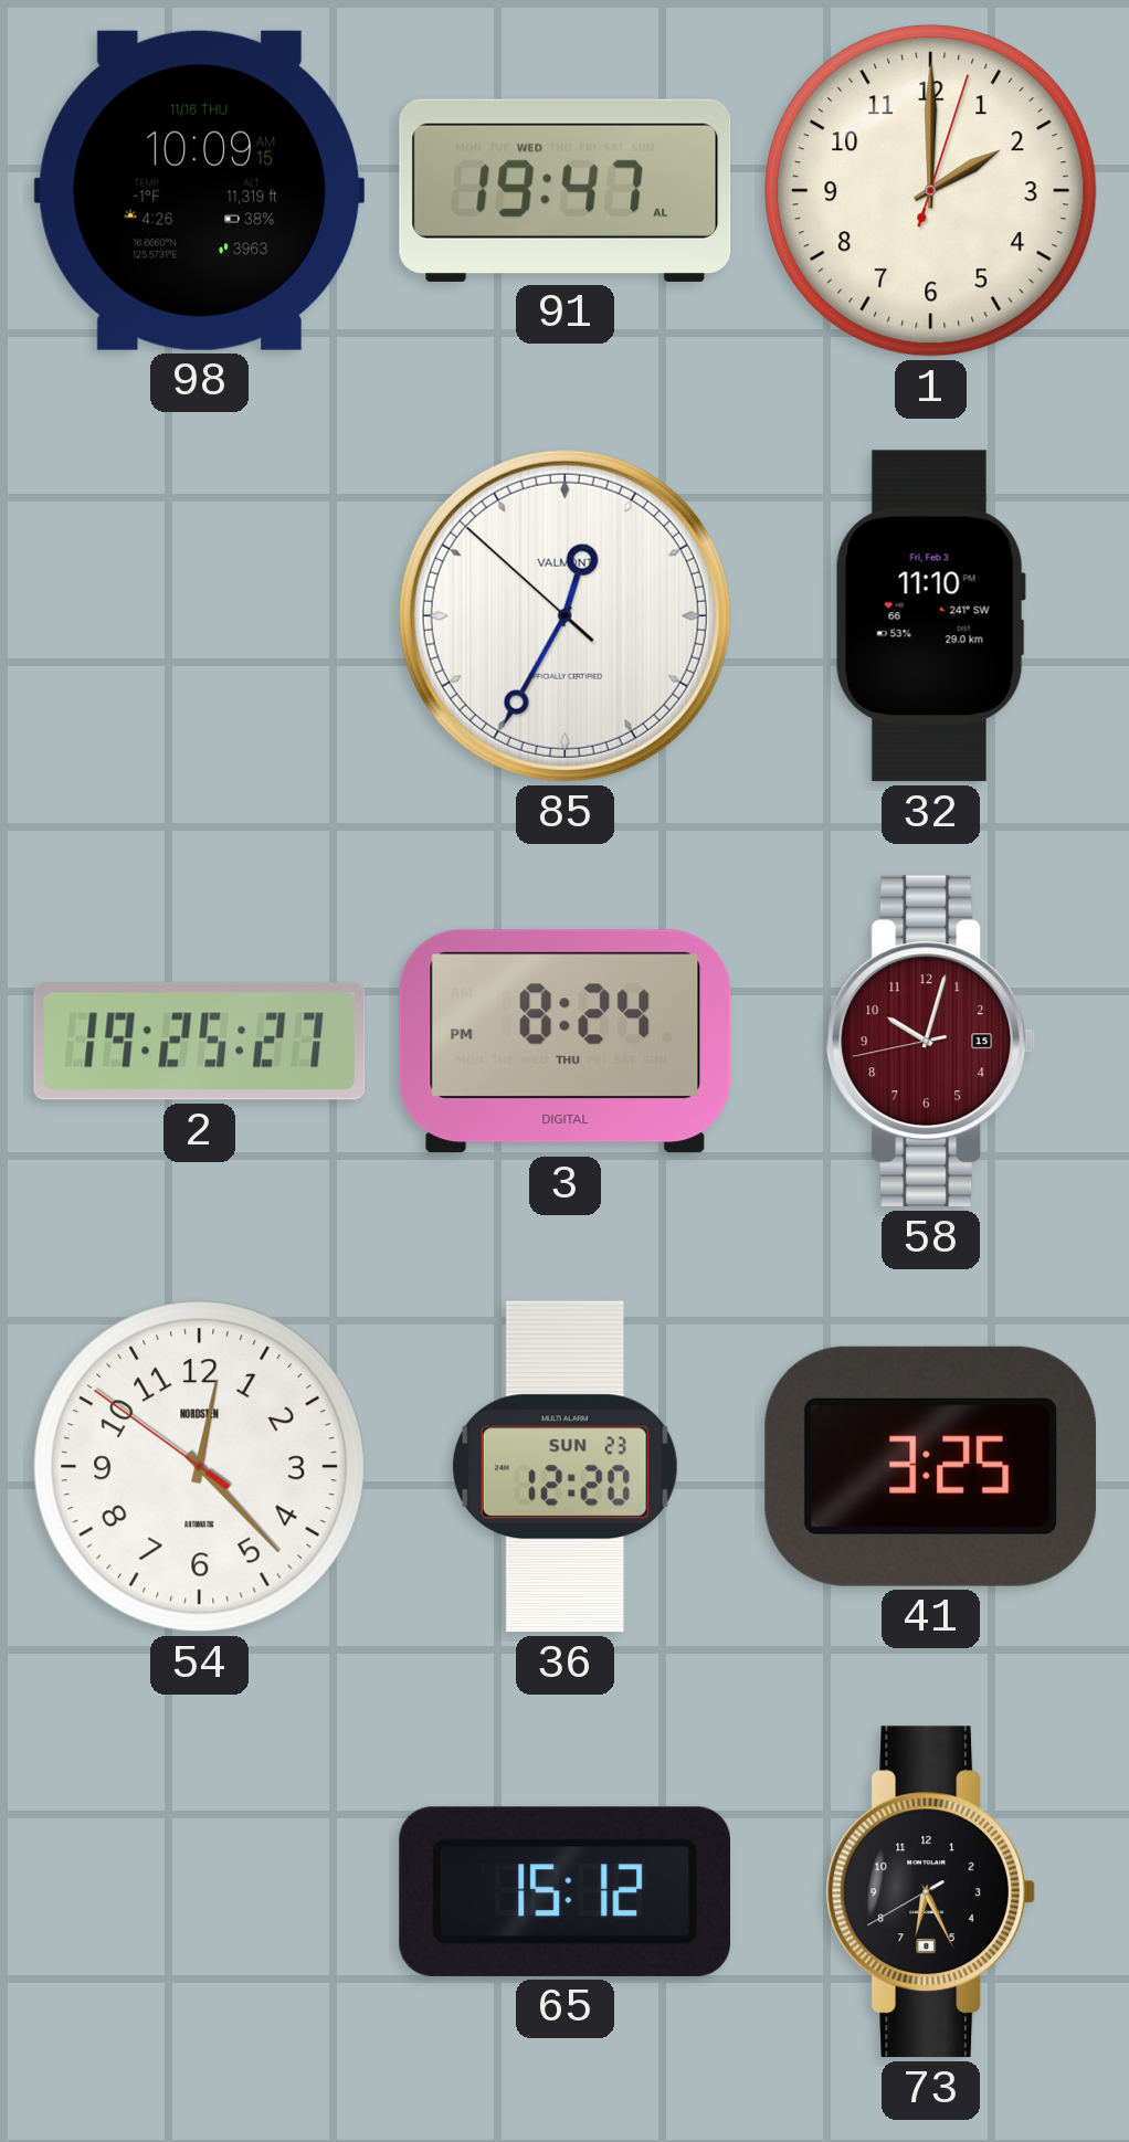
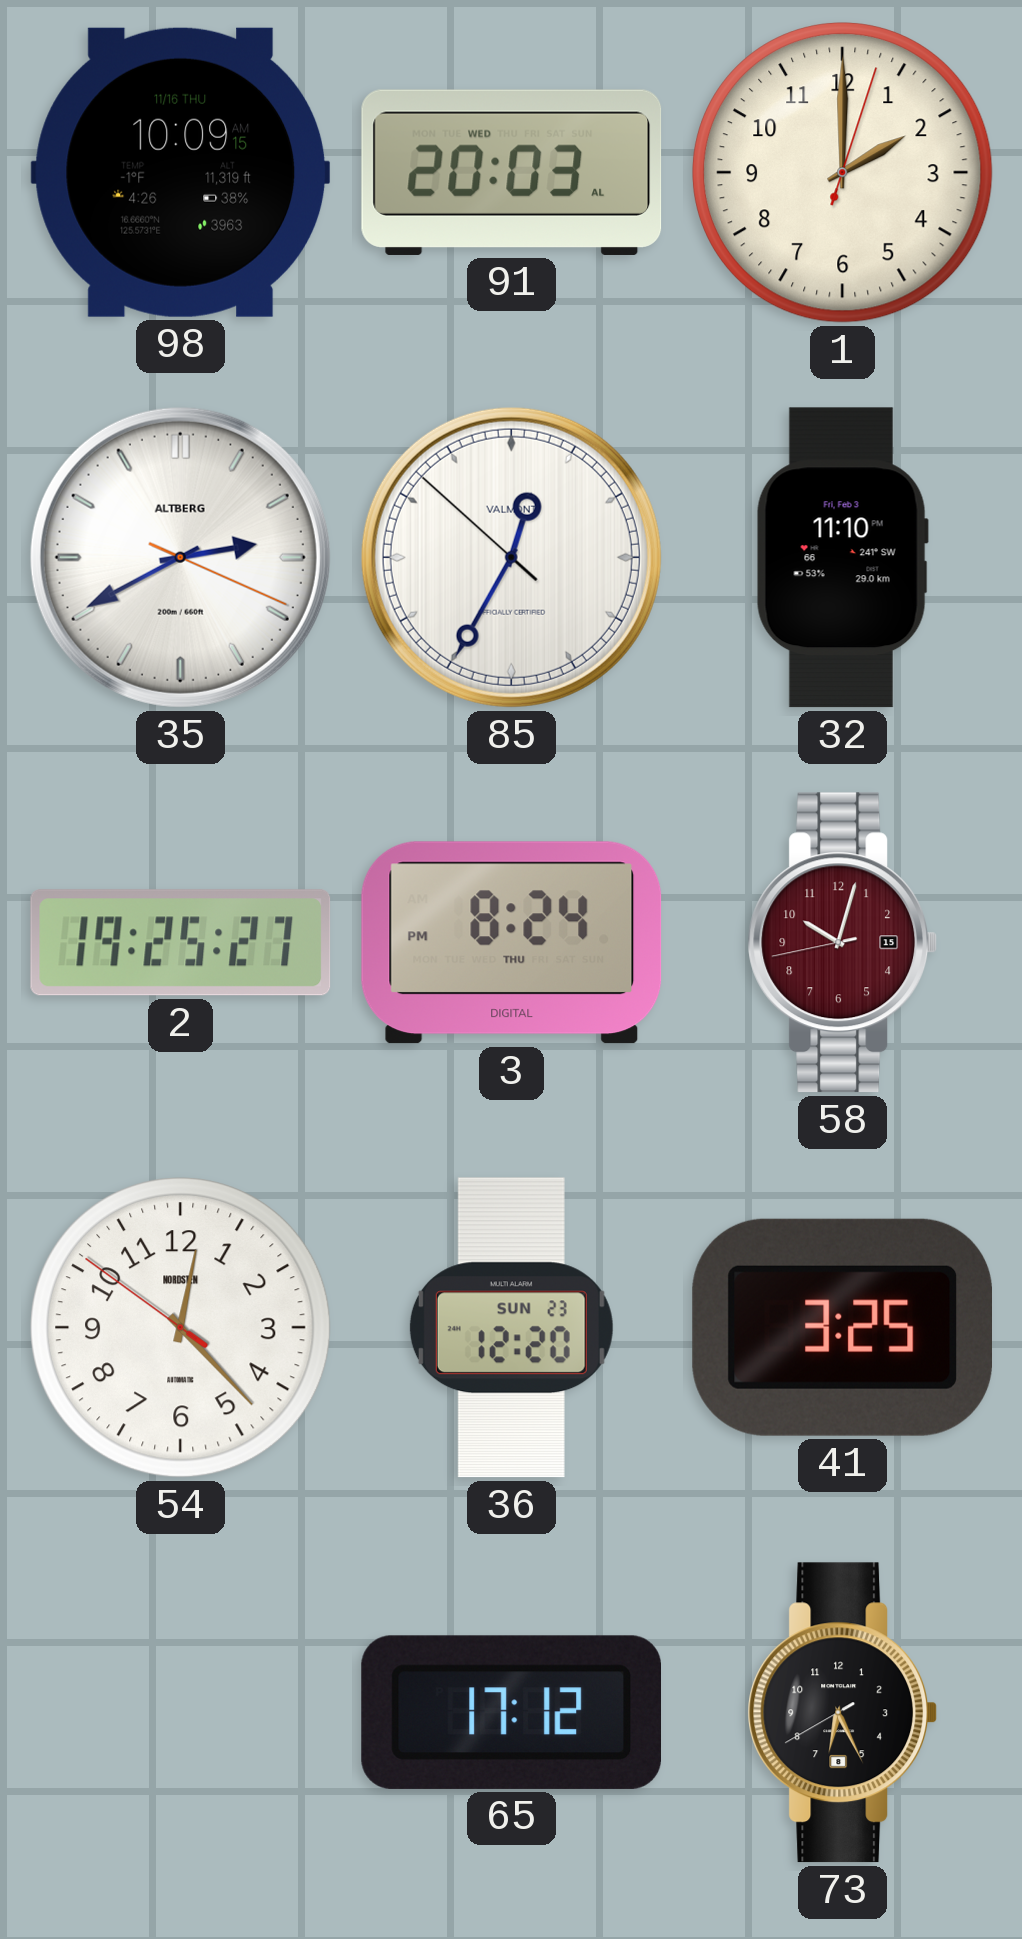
91: 19:47 -> 20:03
35: none -> 2:40
65: 15:12 -> 17:12
